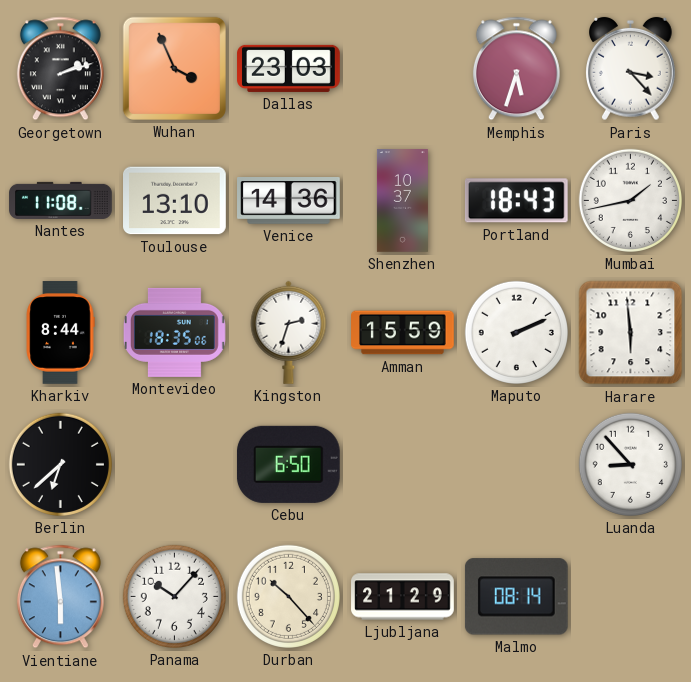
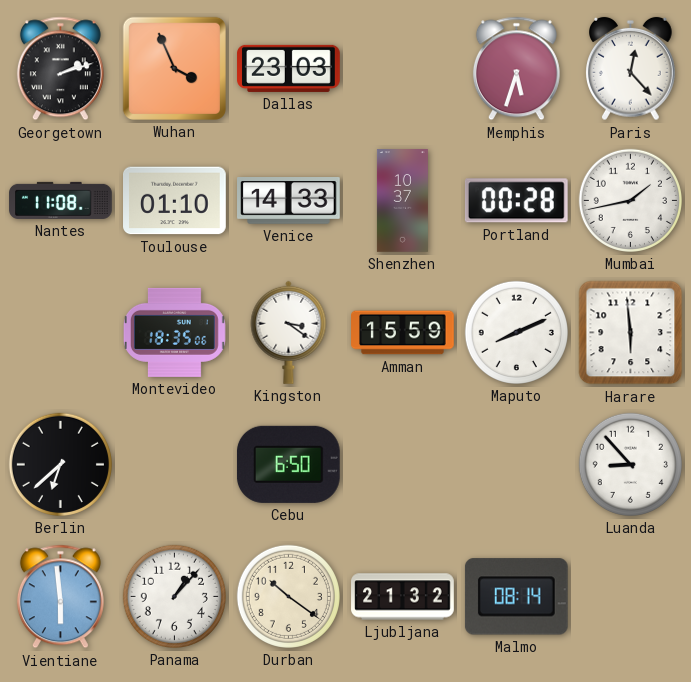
Paris: 3:23 -> 12:23
Toulouse: 13:10 -> 01:10
Venice: 14:36 -> 14:33
Portland: 18:43 -> 00:28
Kharkiv: 8:44 -> none
Kingston: 2:33 -> 3:21
Maputo: 2:11 -> 8:11
Panama: 10:07 -> 1:07
Durban: 10:23 -> 10:21
Ljubljana: 21:29 -> 21:32
